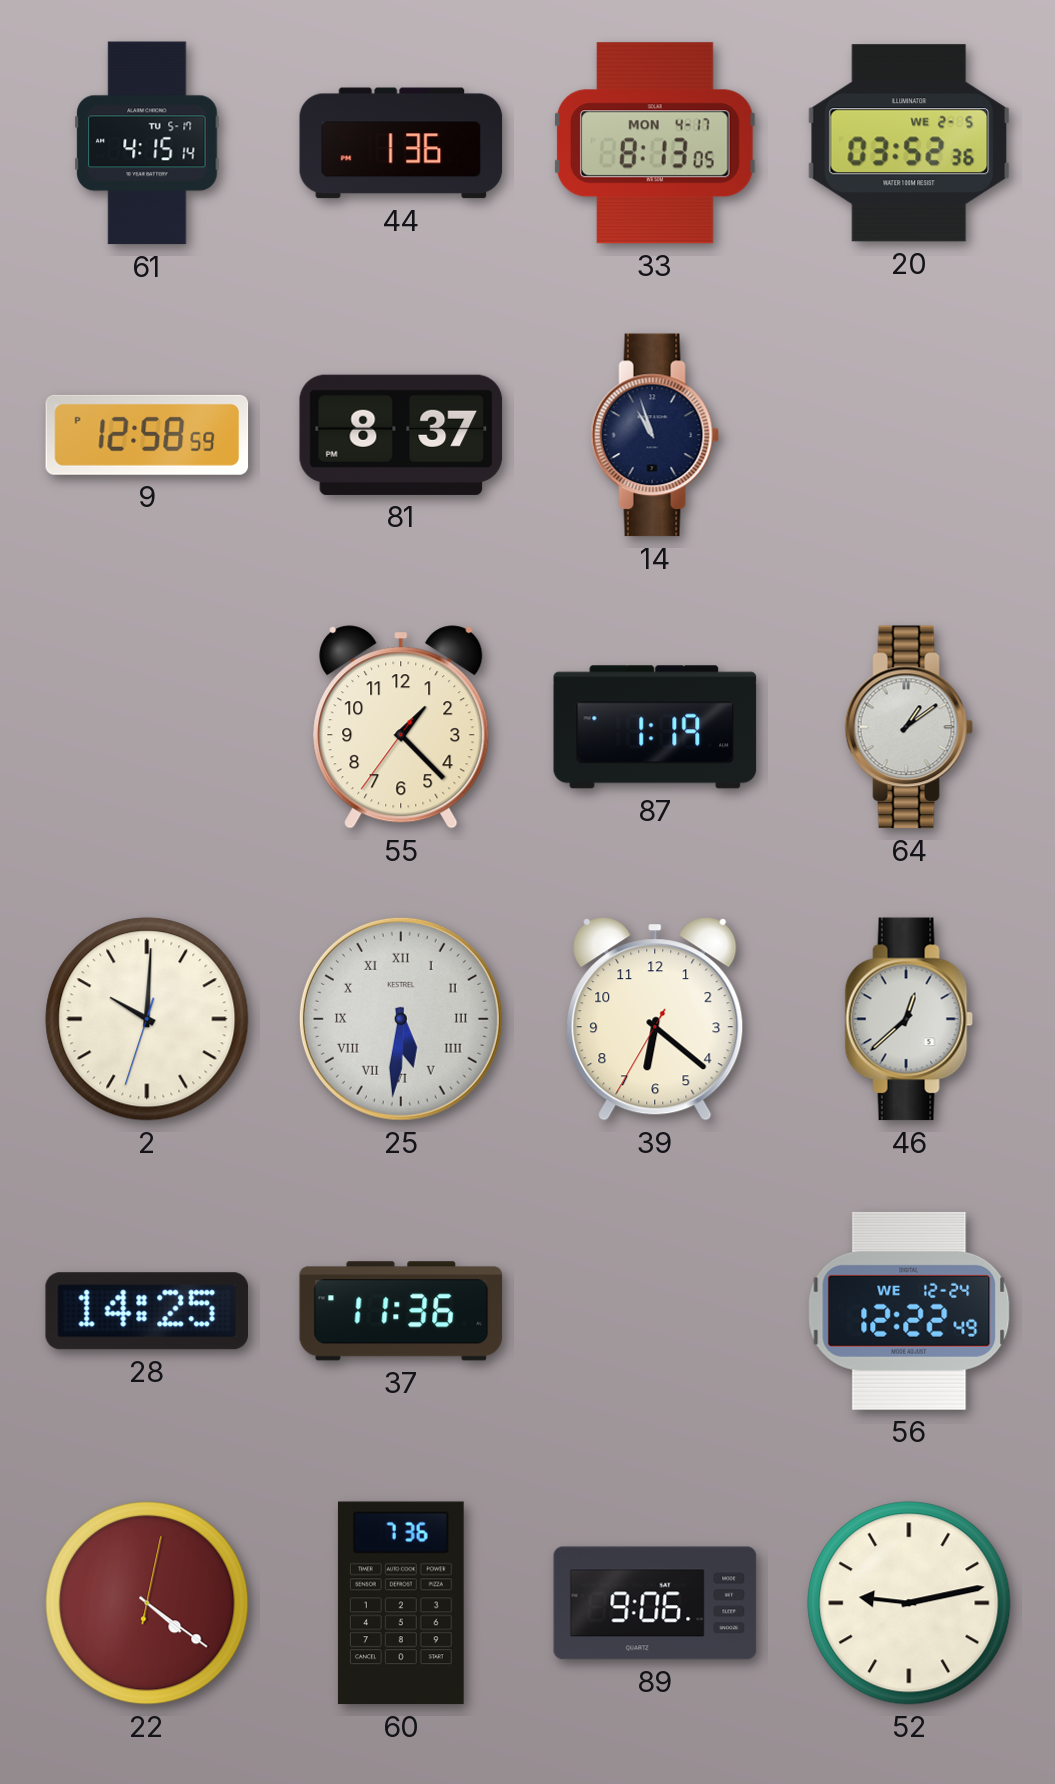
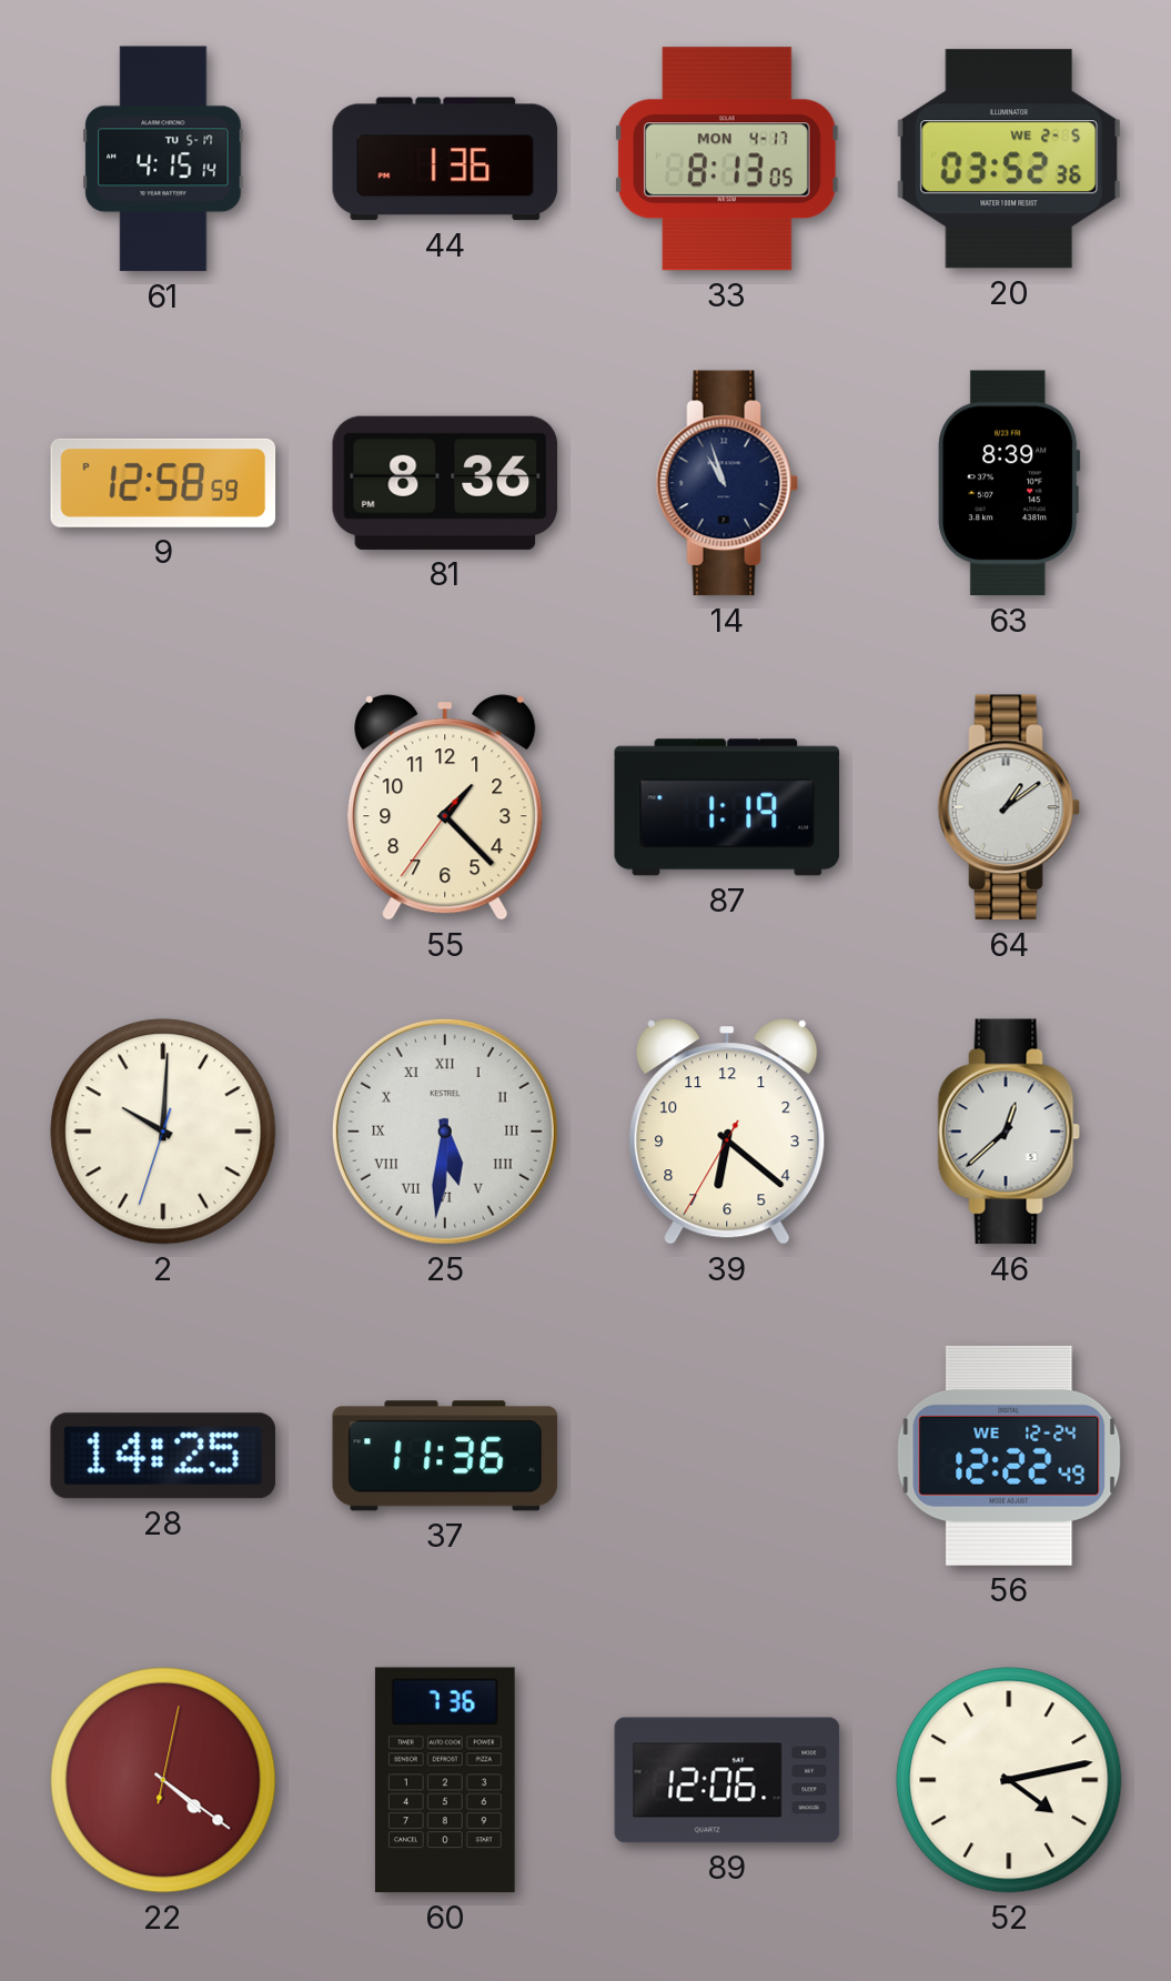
81: 8:37 -> 8:36
63: none -> 8:39
89: 9:06 -> 12:06
52: 9:13 -> 4:13
